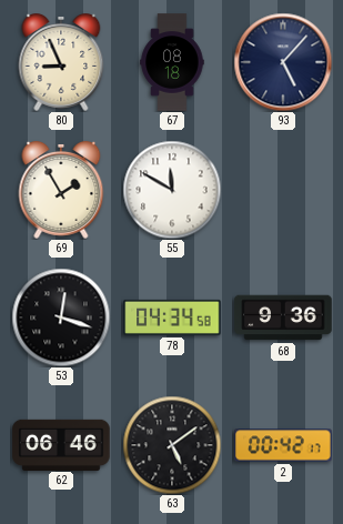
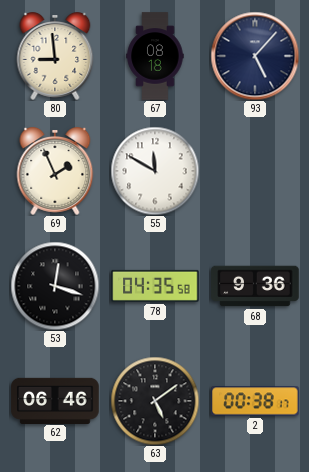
80: 8:56 -> 8:59
69: 1:55 -> 1:56
78: 04:34 -> 04:35
2: 00:42 -> 00:38
